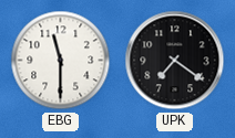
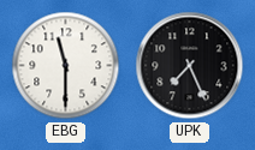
UPK: 7:21 -> 7:26
